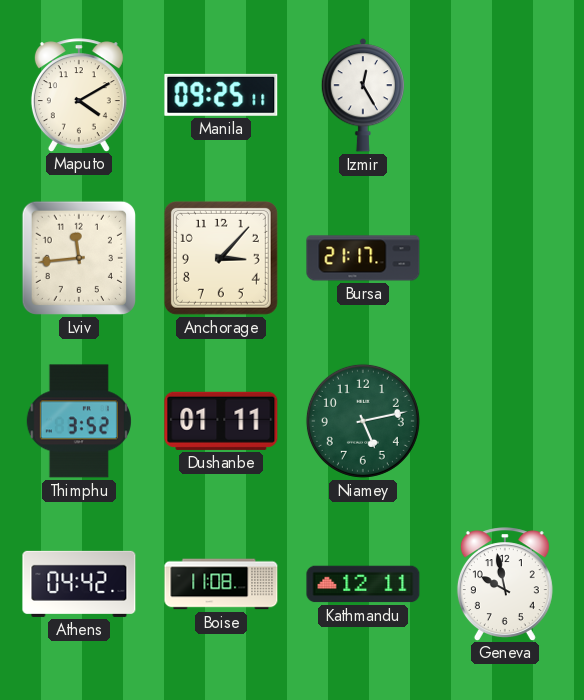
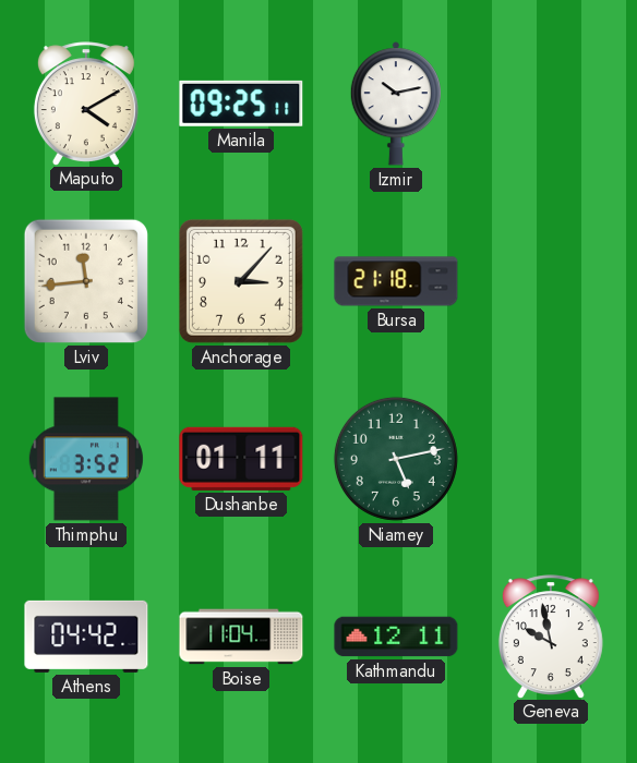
Izmir: 12:25 -> 10:13
Bursa: 21:17 -> 21:18
Boise: 11:08 -> 11:04
